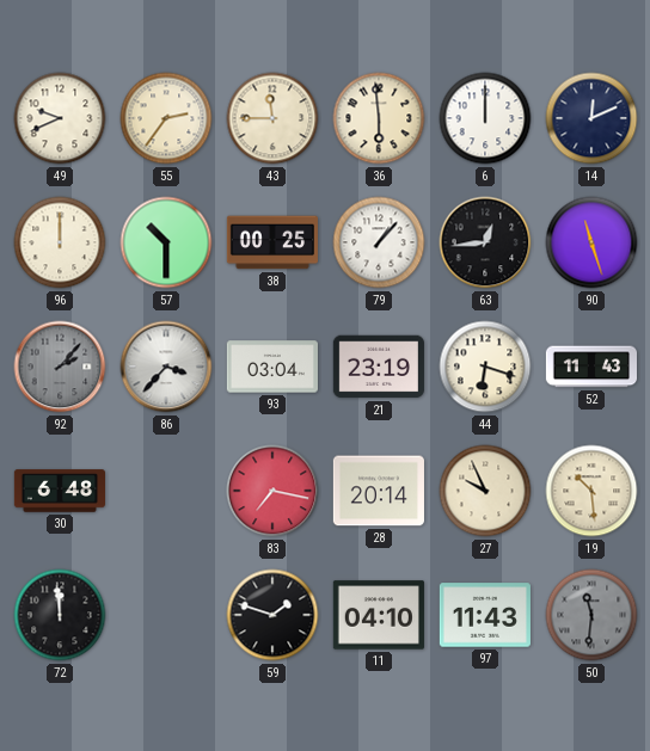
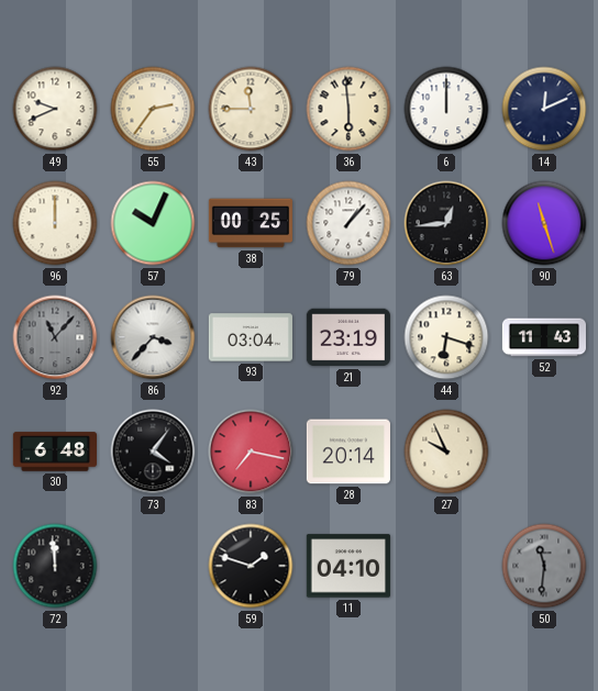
57: 10:30 -> 10:04
92: 2:07 -> 11:07
73: none -> 4:06
19: 10:29 -> none
97: 11:43 -> none
